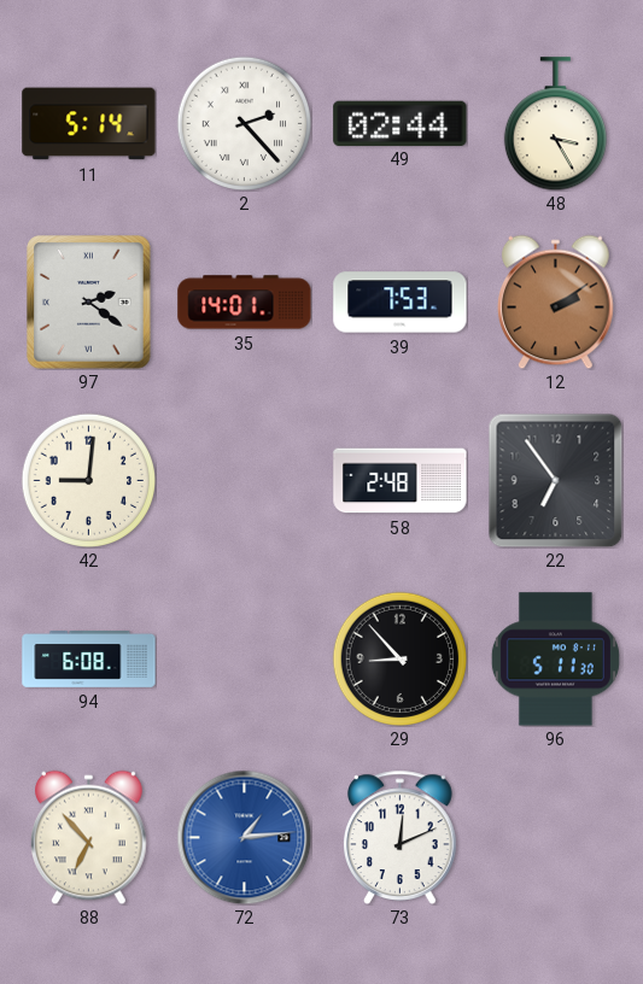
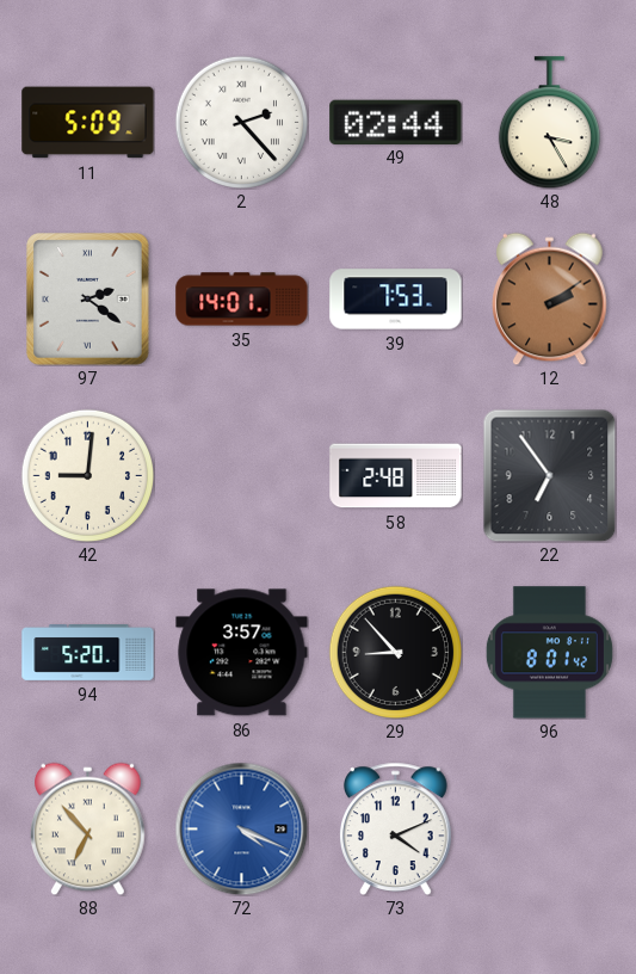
11: 5:14 -> 5:09
94: 6:08 -> 5:20
86: none -> 3:57
96: 5:11 -> 8:01
72: 1:14 -> 4:19
73: 12:11 -> 4:11
